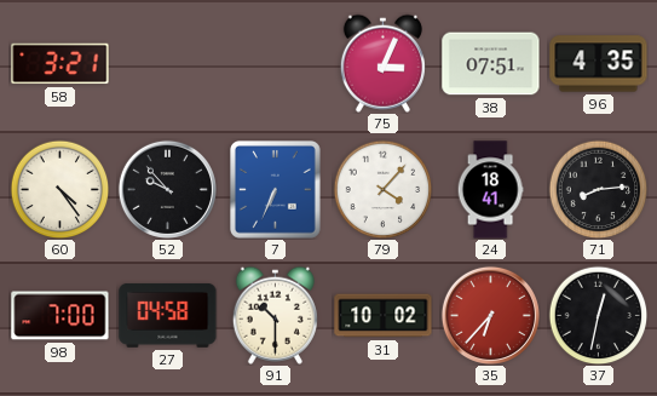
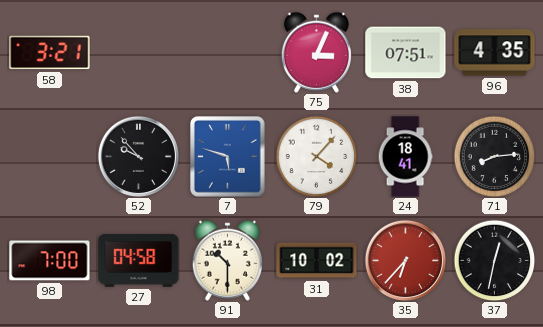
60: 4:24 -> none
7: 6:34 -> 5:48
